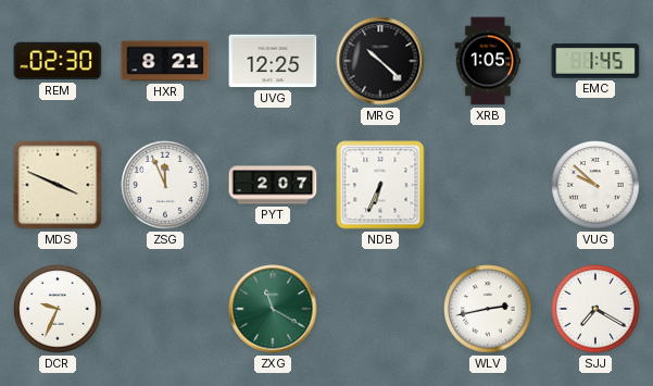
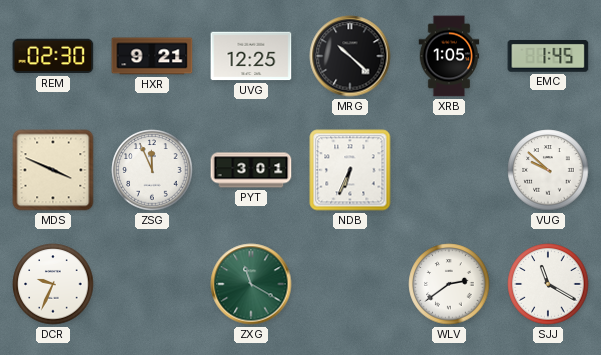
HXR: 8:21 -> 9:21
PYT: 2:07 -> 3:01
WLV: 2:43 -> 2:39
SJJ: 7:20 -> 11:20
